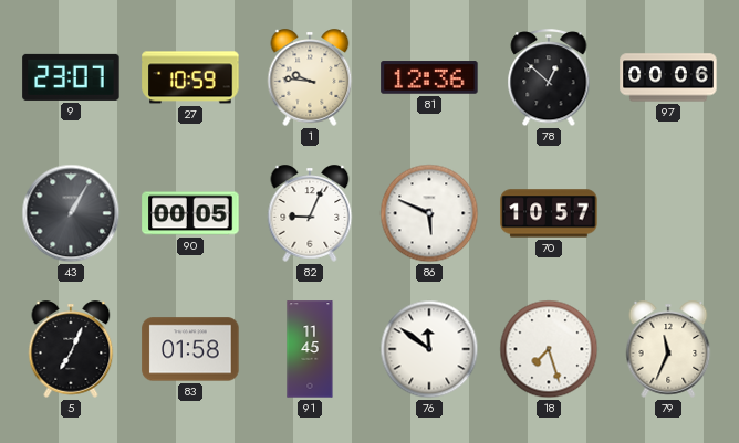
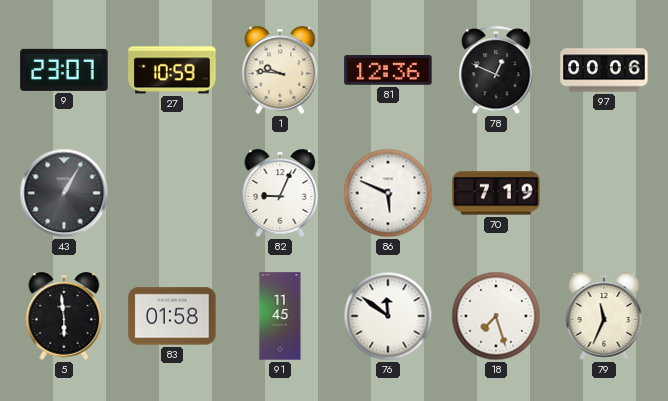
78: 12:52 -> 12:49
90: 00:05 -> none
70: 10:57 -> 7:19
5: 7:04 -> 5:59
